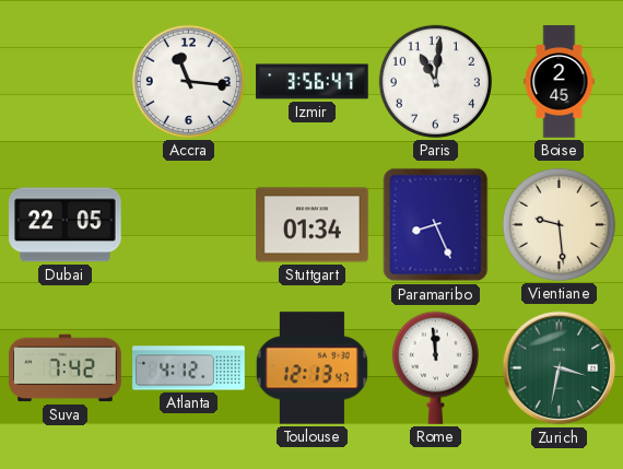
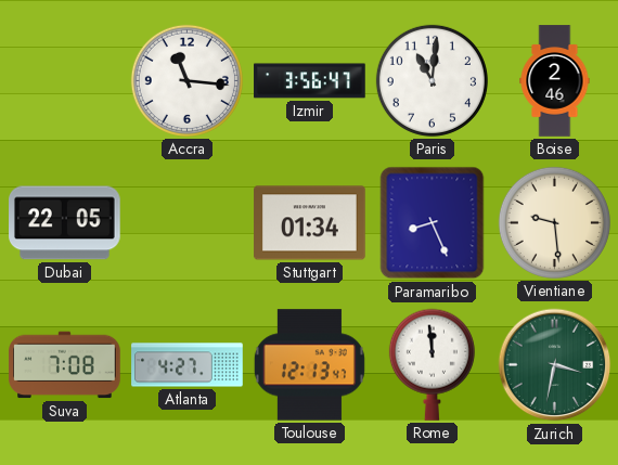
Boise: 2:45 -> 2:46
Suva: 7:42 -> 7:08
Atlanta: 4:12 -> 4:27
